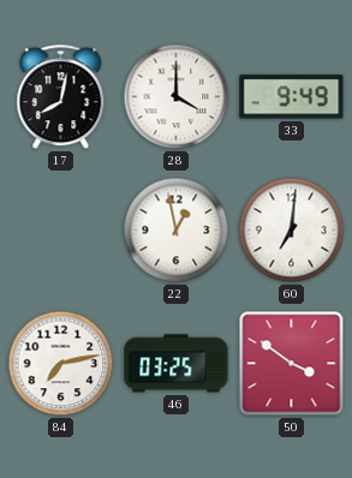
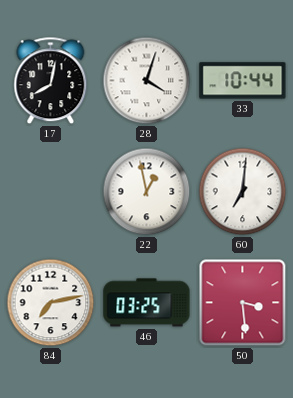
28: 4:00 -> 4:03
33: 9:49 -> 10:44
50: 3:51 -> 3:29
